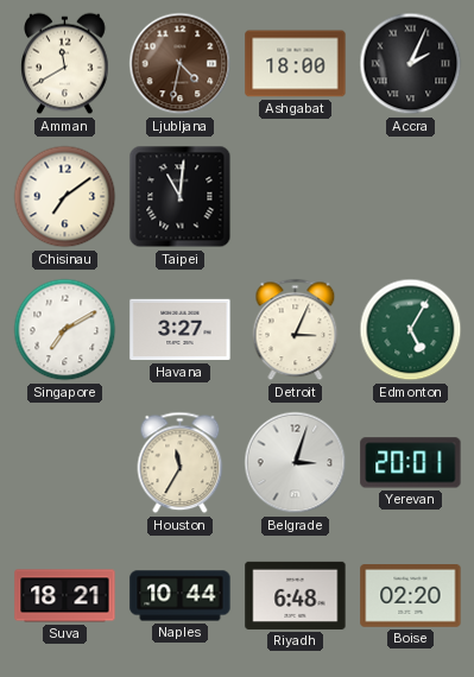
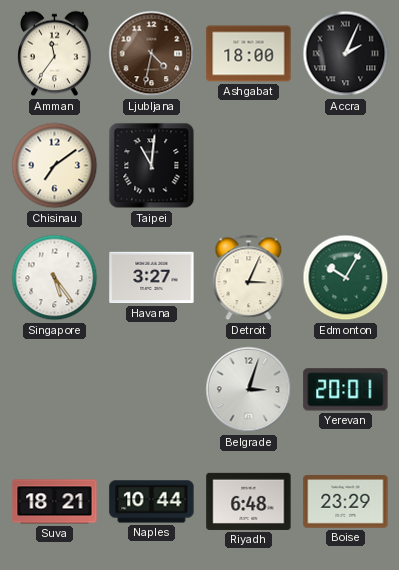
Amman: 11:40 -> 11:36
Singapore: 7:10 -> 5:24
Edmonton: 5:05 -> 10:05
Houston: 11:35 -> none
Boise: 02:20 -> 23:29
